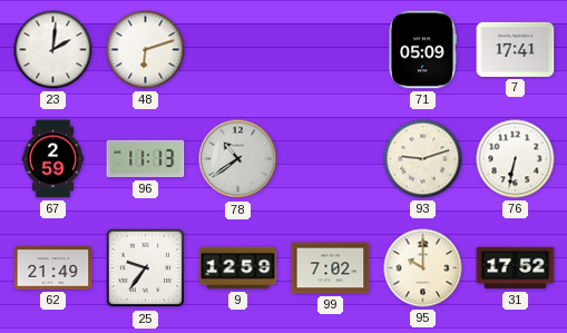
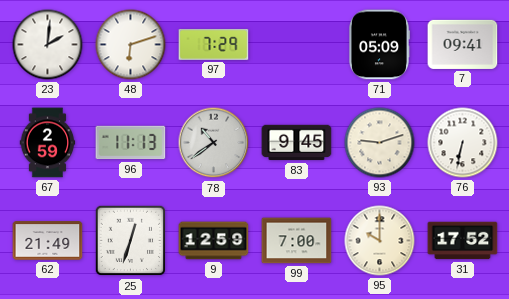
97: none -> 7:29
7: 17:41 -> 09:41
83: none -> 9:45
25: 9:36 -> 12:33
99: 7:02 -> 7:00
